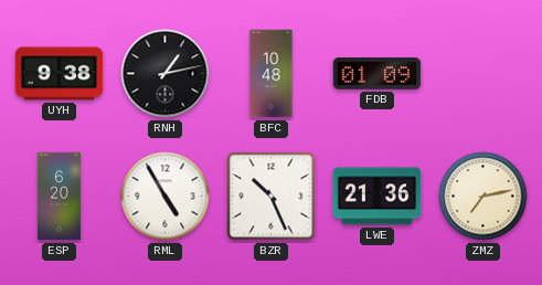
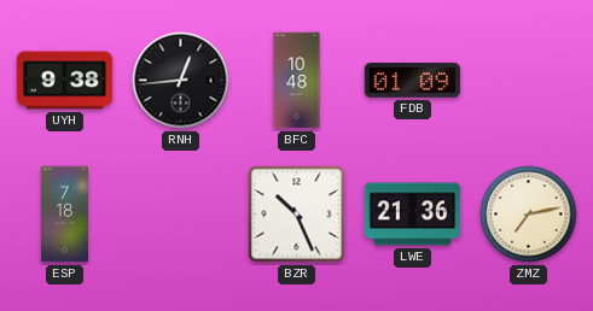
RNH: 1:13 -> 12:44
ESP: 6:20 -> 7:18
RML: 4:55 -> none
